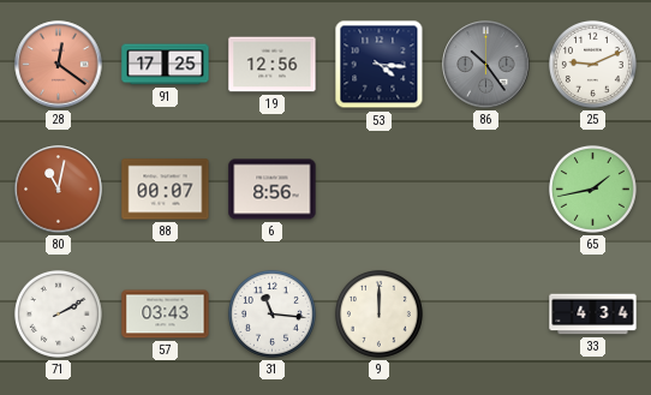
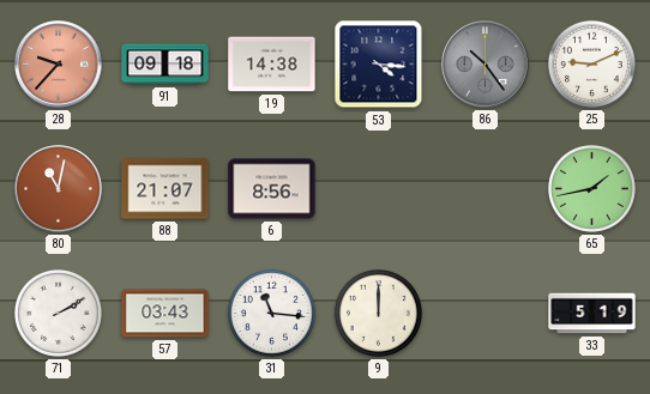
28: 12:21 -> 9:37
91: 17:25 -> 09:18
19: 12:56 -> 14:38
88: 00:07 -> 21:07
33: 4:34 -> 5:19
